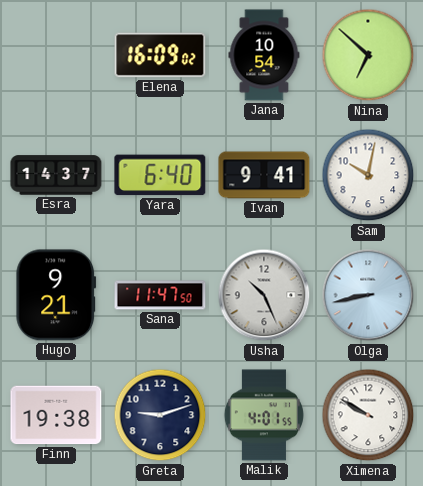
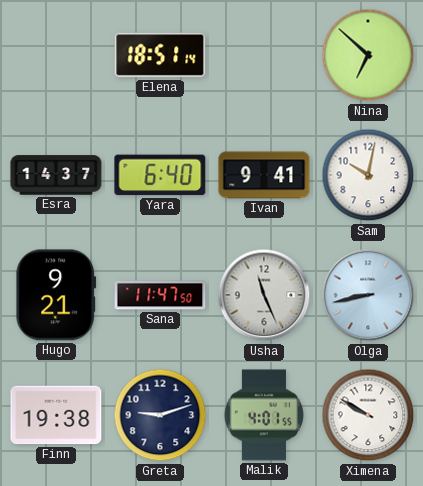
Elena: 16:09 -> 18:51
Jana: 10:54 -> none
Usha: 10:26 -> 11:26
